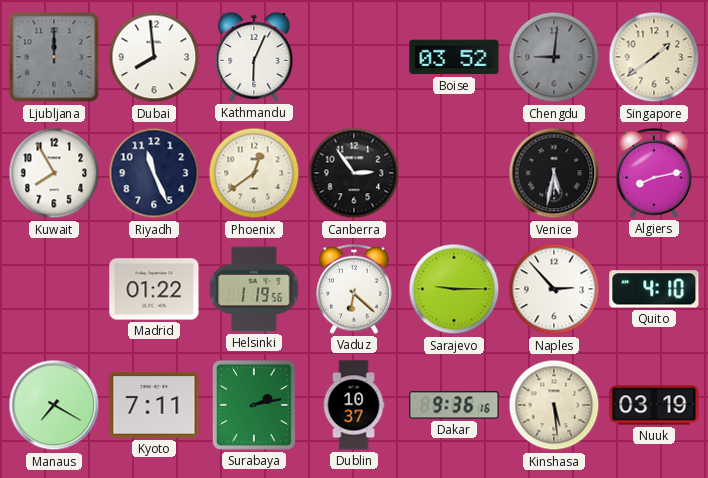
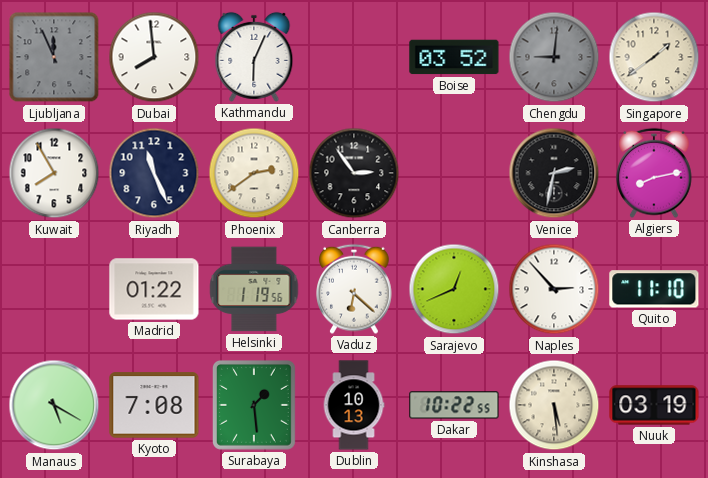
Ljubljana: 12:00 -> 11:56
Phoenix: 12:39 -> 2:39
Venice: 5:32 -> 2:32
Sarajevo: 9:15 -> 12:41
Quito: 4:10 -> 11:10
Manaus: 7:20 -> 5:20
Kyoto: 7:11 -> 7:08
Surabaya: 2:13 -> 1:29
Dublin: 10:37 -> 10:13
Dakar: 9:36 -> 10:22
